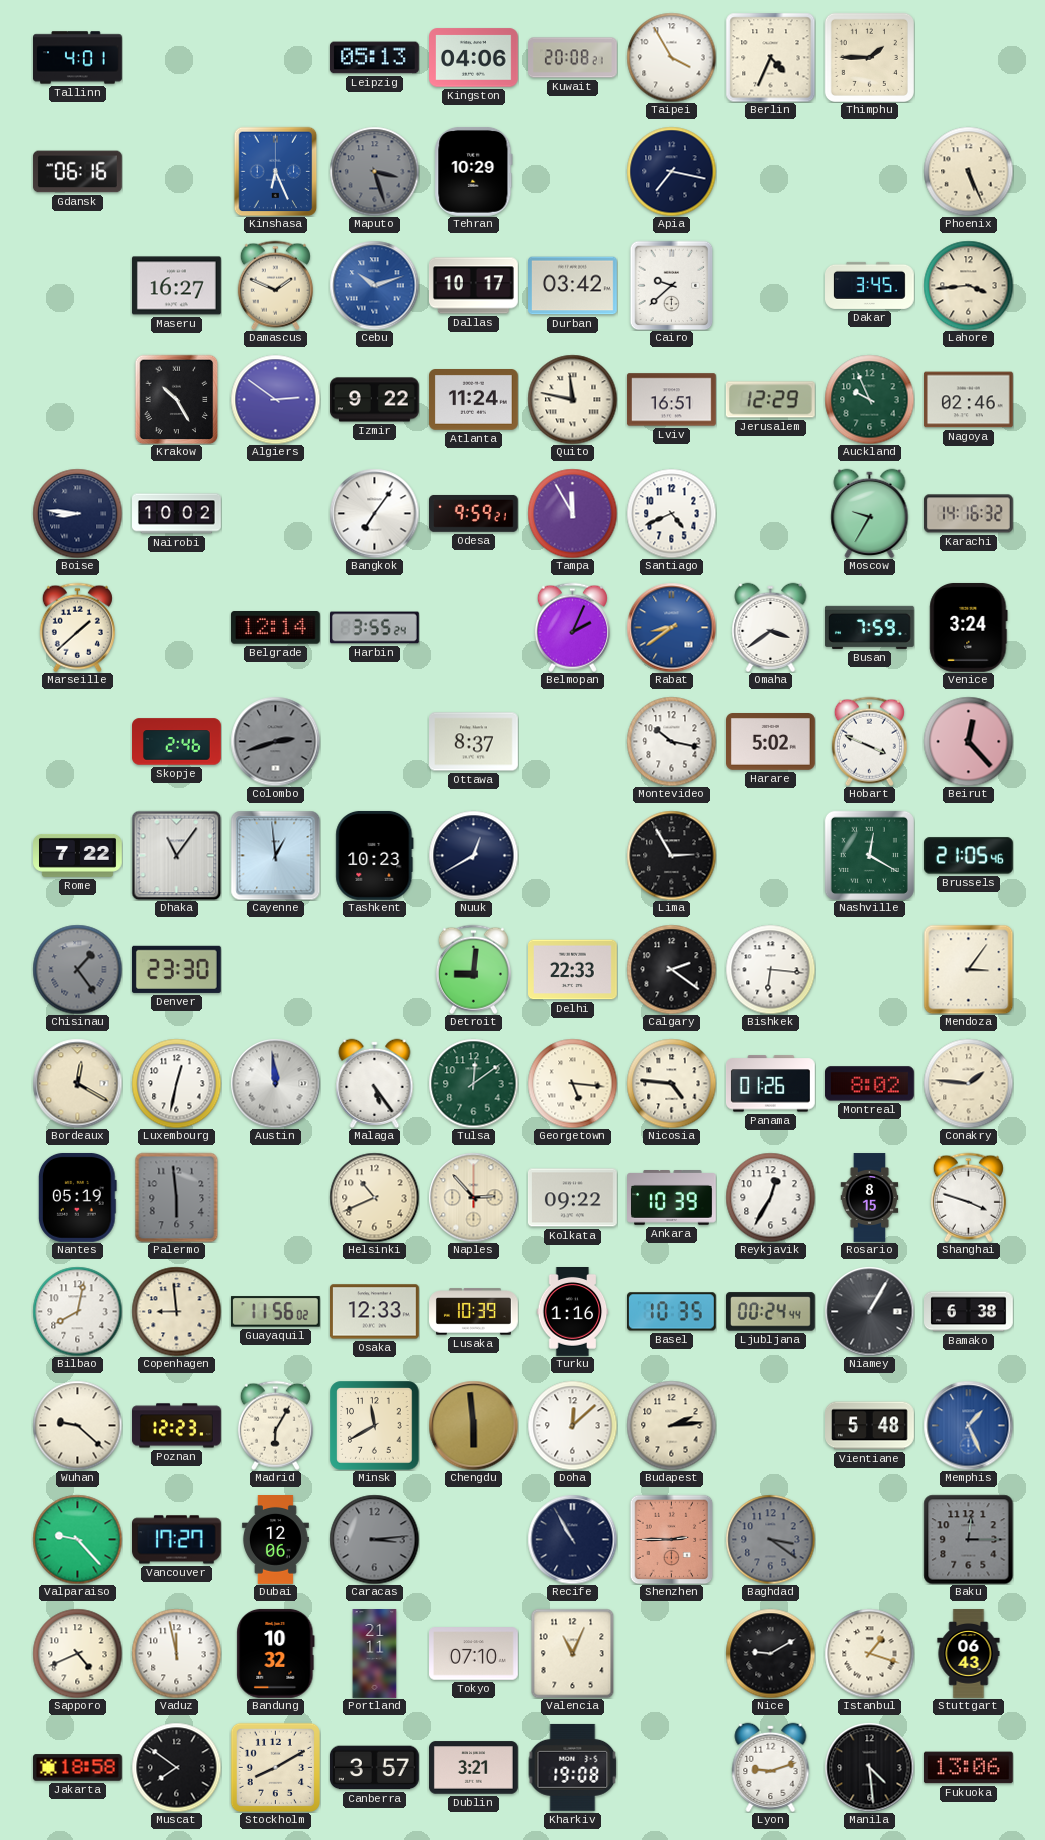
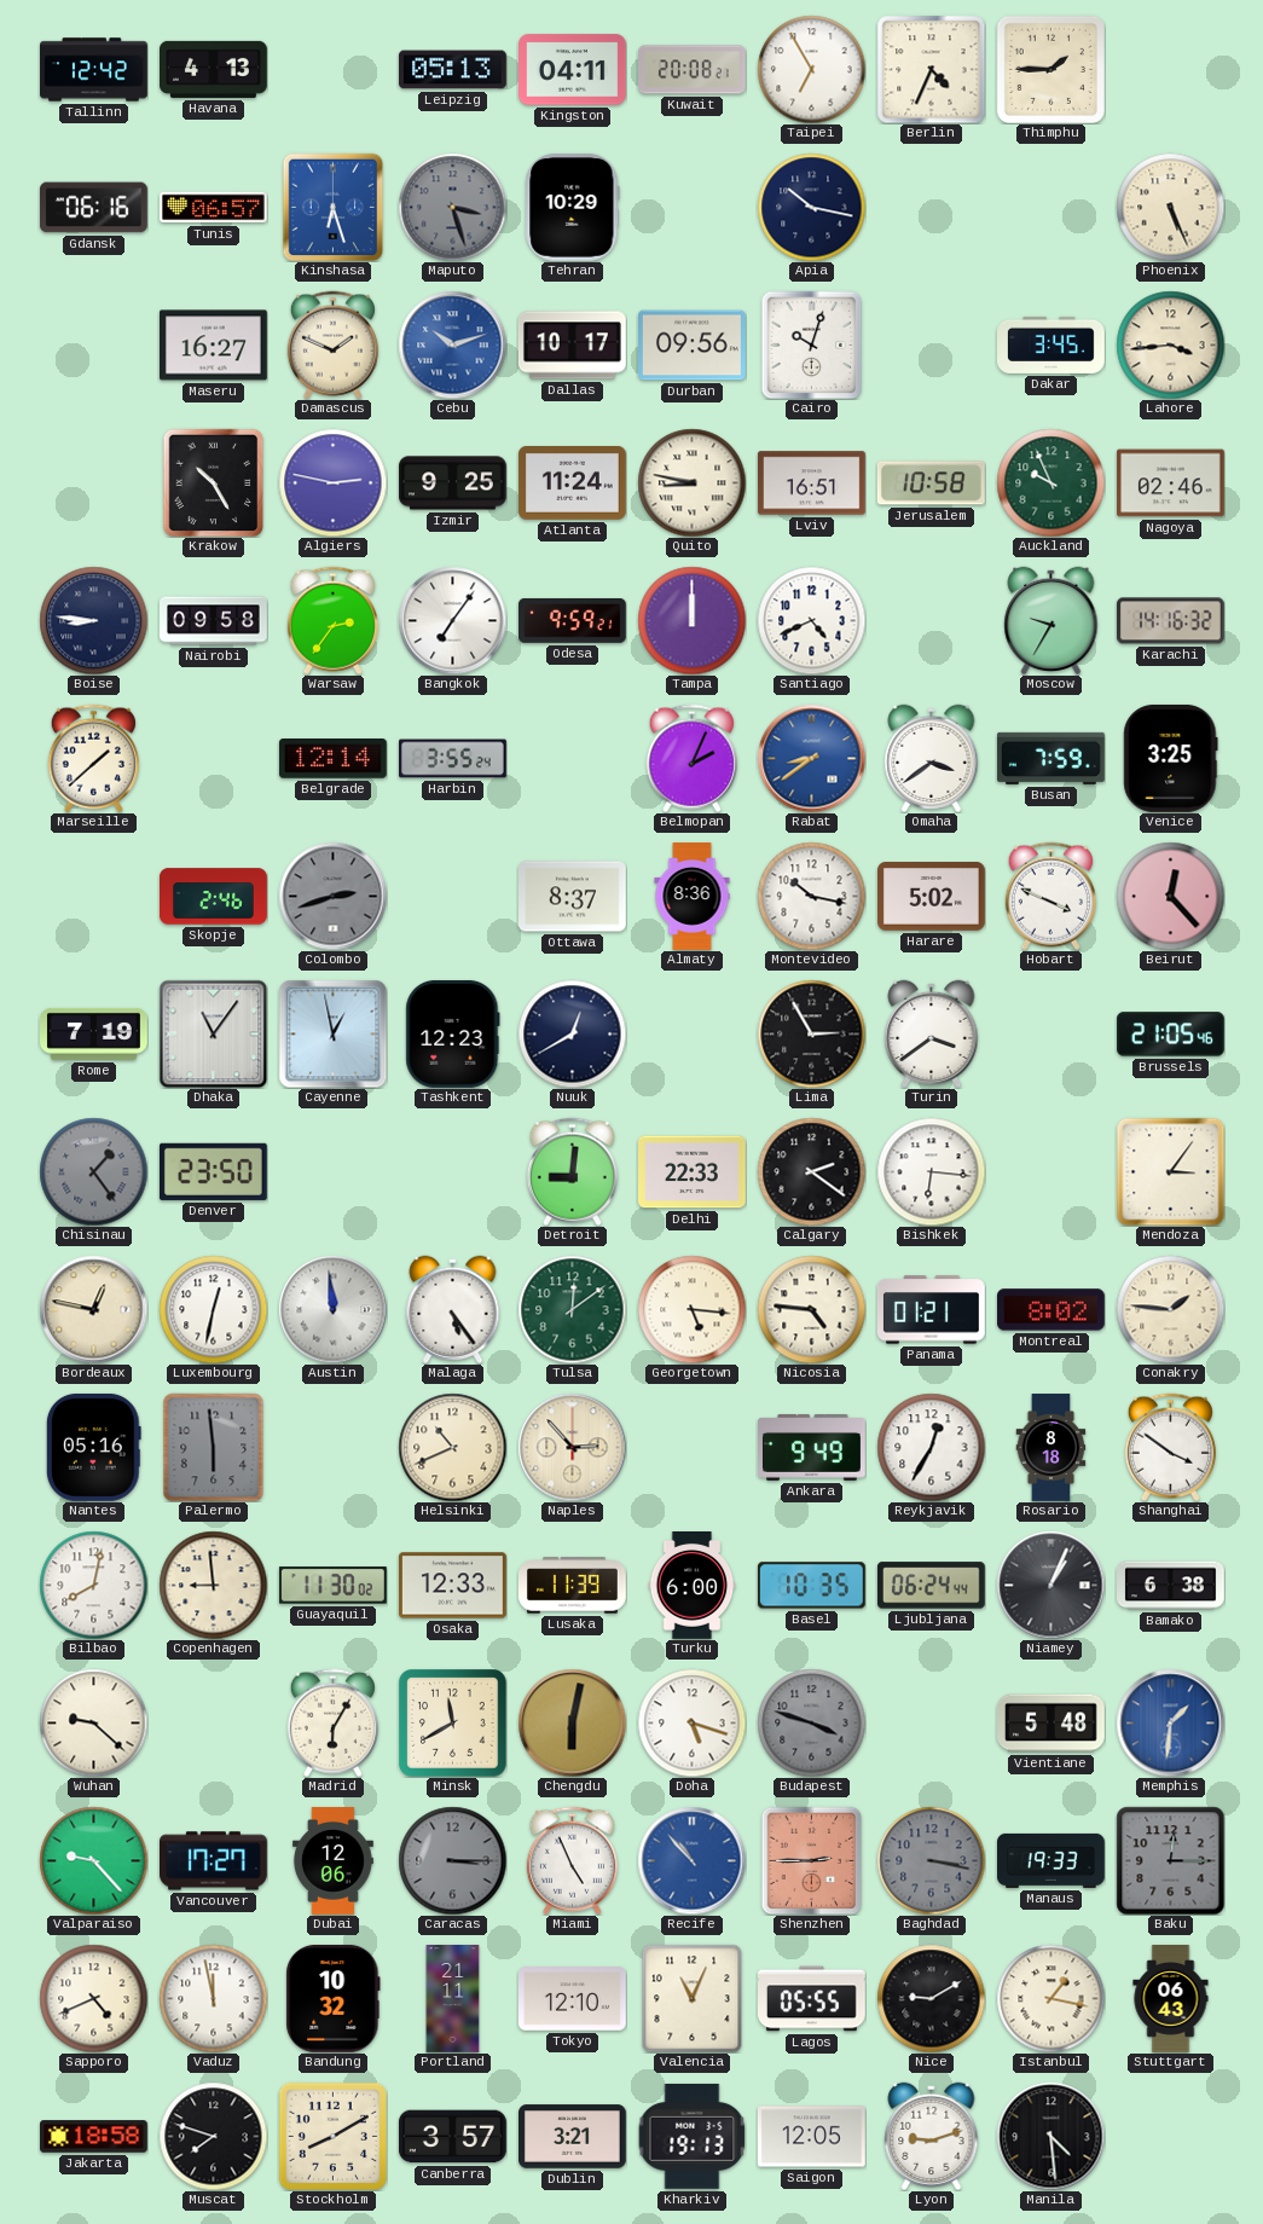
Tallinn: 4:01 -> 12:42
Havana: none -> 4:13
Kingston: 04:06 -> 04:11
Taipei: 3:55 -> 6:55
Tunis: none -> 06:57
Kinshasa: 6:26 -> 6:27
Apia: 7:17 -> 10:17
Durban: 03:42 -> 09:56
Cairo: 9:38 -> 10:03
Algiers: 2:51 -> 2:47
Izmir: 9:22 -> 9:25
Quito: 11:47 -> 8:47
Jerusalem: 12:29 -> 10:58
Nairobi: 10:02 -> 09:58
Warsaw: none -> 2:36
Tampa: 11:55 -> 12:00
Venice: 3:24 -> 3:25
Almaty: none -> 8:36
Rome: 7:22 -> 7:19
Cayenne: 12:59 -> 12:58
Tashkent: 10:23 -> 12:23
Turin: none -> 3:39
Nashville: 12:20 -> none
Denver: 23:30 -> 23:50
Bordeaux: 12:20 -> 12:47
Panama: 01:26 -> 01:21
Nantes: 05:19 -> 05:16
Kolkata: 09:22 -> none
Ankara: 10:39 -> 9:49
Rosario: 8:15 -> 8:18
Shanghai: 3:48 -> 3:51
Guayaquil: 11:56 -> 11:30
Lusaka: 10:39 -> 11:39
Turku: 1:16 -> 6:00
Ljubljana: 00:24 -> 06:24
Niamey: 1:05 -> 1:04
Poznan: 12:23 -> none
Chengdu: 5:59 -> 6:02
Doha: 12:08 -> 5:18
Budapest: 2:14 -> 3:48
Budapest dial: cream -> grey
Memphis: 1:26 -> 1:31
Caracas: 3:14 -> 3:15
Miami: none -> 4:56
Recife: 10:55 -> 10:53
Recife dial: navy -> blue
Baghdad: 3:21 -> 3:17
Manaus: none -> 19:33
Tokyo: 07:10 -> 12:10
Lagos: none -> 05:55
Istanbul: 1:18 -> 1:17
Muscat: 7:51 -> 7:48
Kharkiv: 19:08 -> 19:13
Saigon: none -> 12:05
Fukuoka: 13:06 -> none
